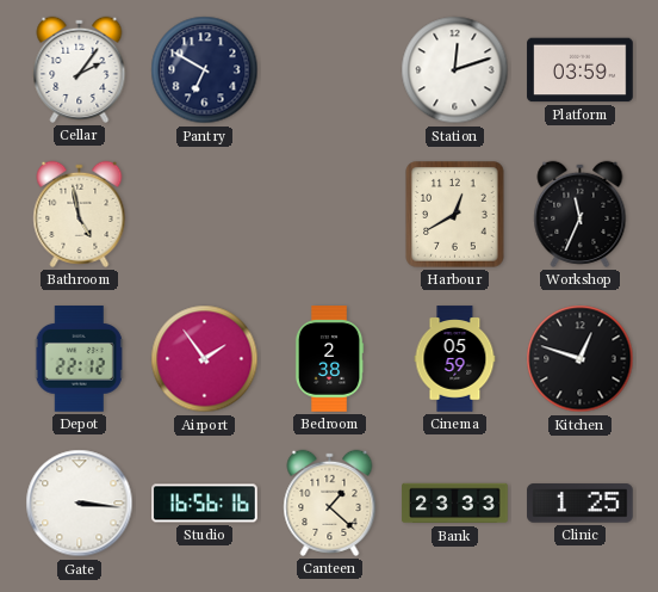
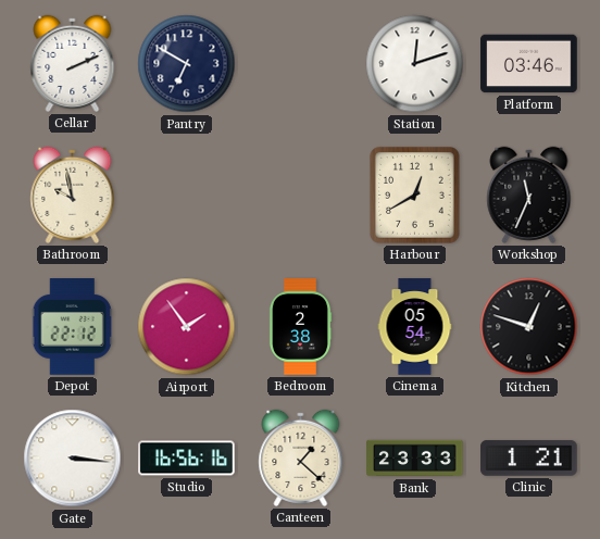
Cellar: 2:06 -> 2:11
Platform: 03:59 -> 03:46
Bathroom: 4:58 -> 9:58
Cinema: 05:59 -> 05:54
Clinic: 1:25 -> 1:21
